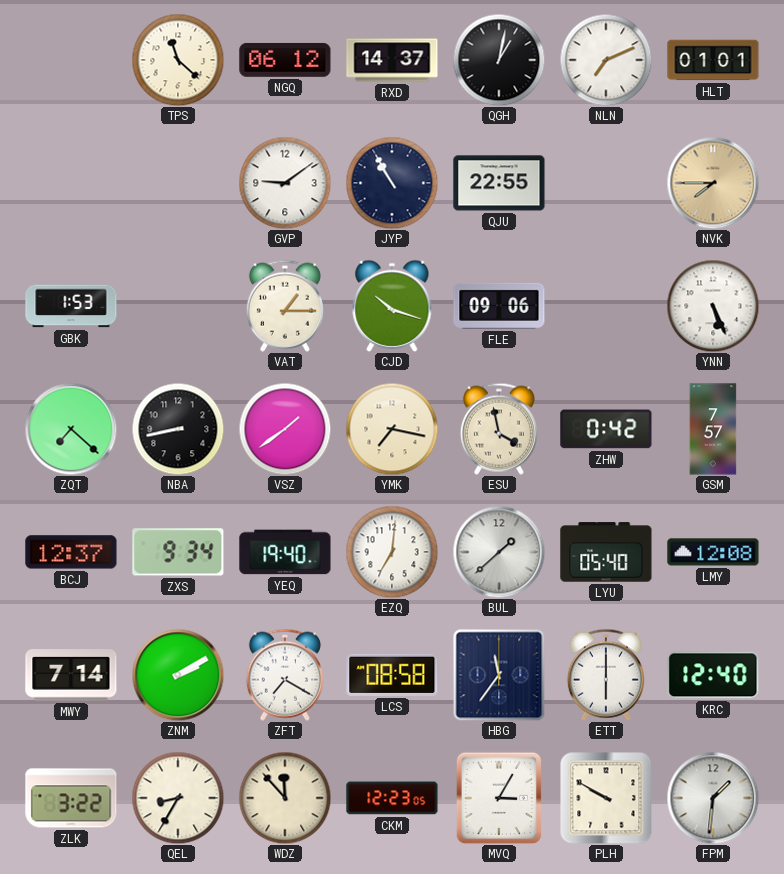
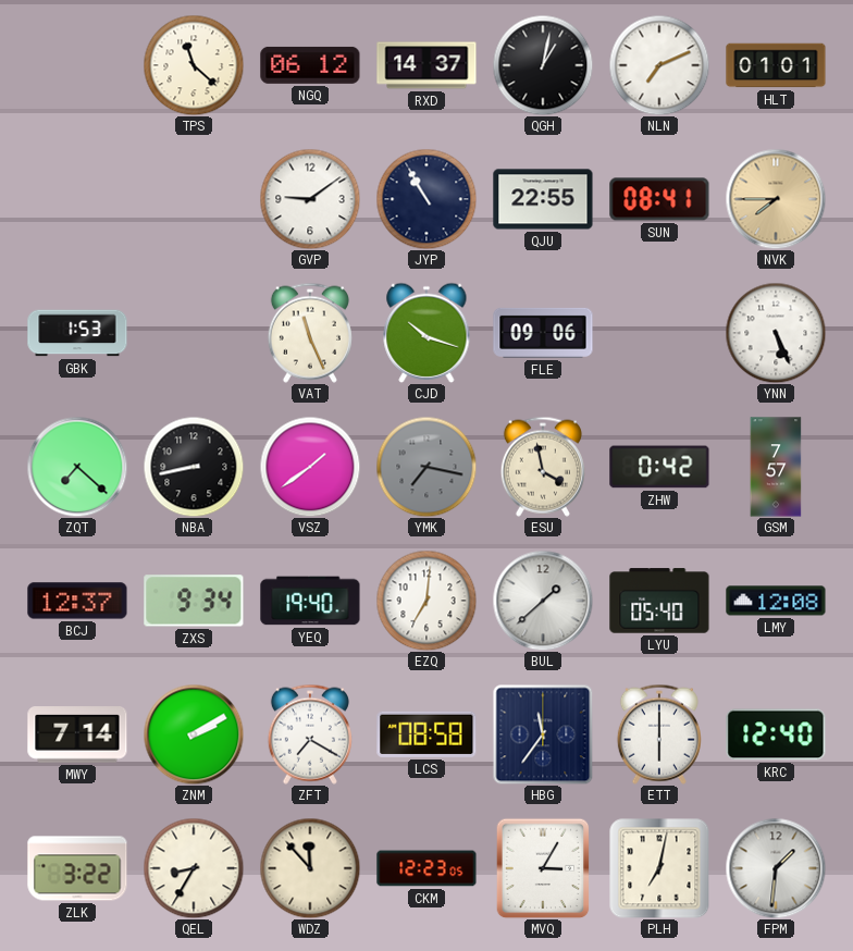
SUN: none -> 08:41
VAT: 1:15 -> 11:26
YMK dial: cream -> grey
PLH: 9:50 -> 7:02
